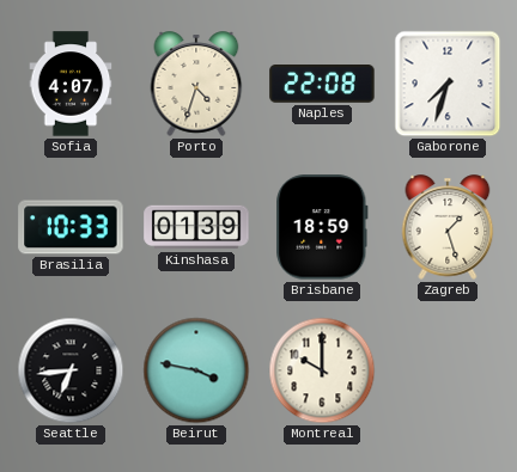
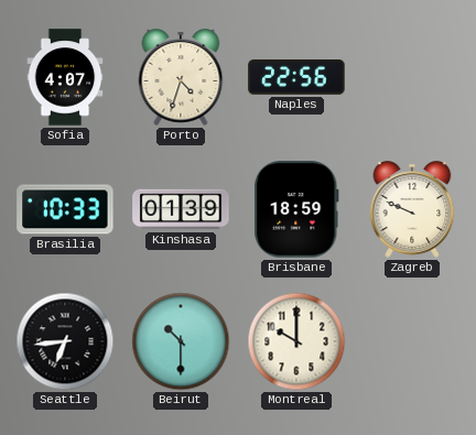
Naples: 22:08 -> 22:56
Gaborone: 7:33 -> none
Zagreb: 1:27 -> 9:49
Beirut: 3:47 -> 10:30
